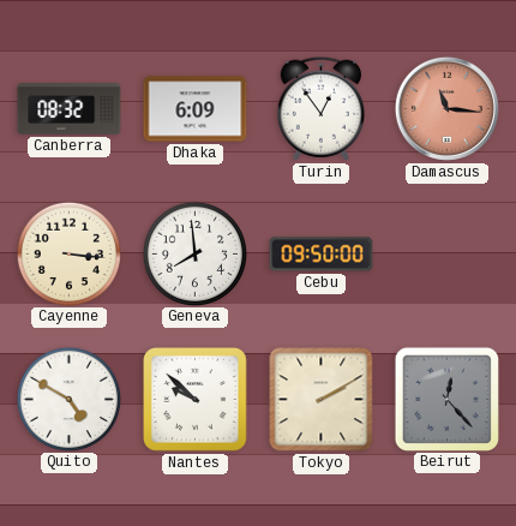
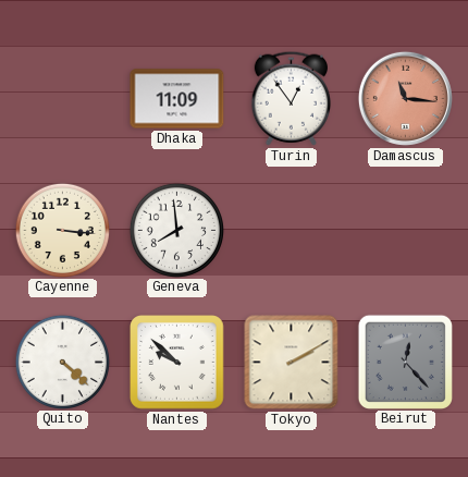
Canberra: 08:32 -> none
Dhaka: 6:09 -> 11:09
Cebu: 09:50 -> none
Quito: 4:50 -> 4:22
